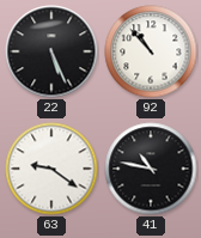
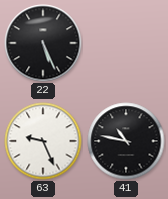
92: 10:53 -> none
63: 9:21 -> 9:26
